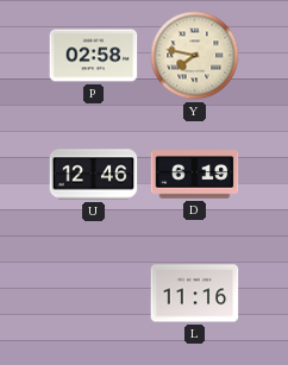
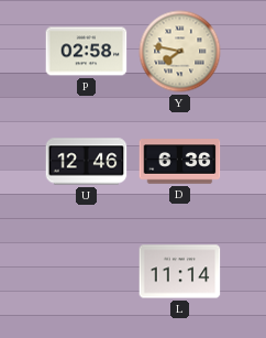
D: 6:19 -> 6:36
L: 11:16 -> 11:14
